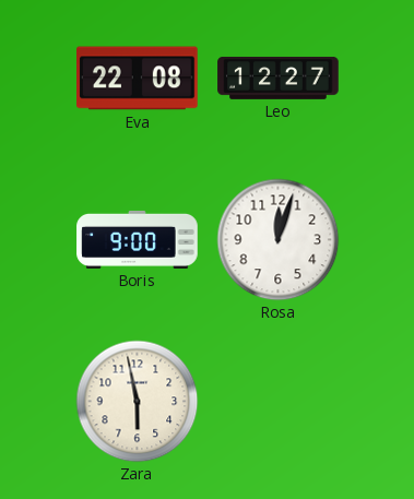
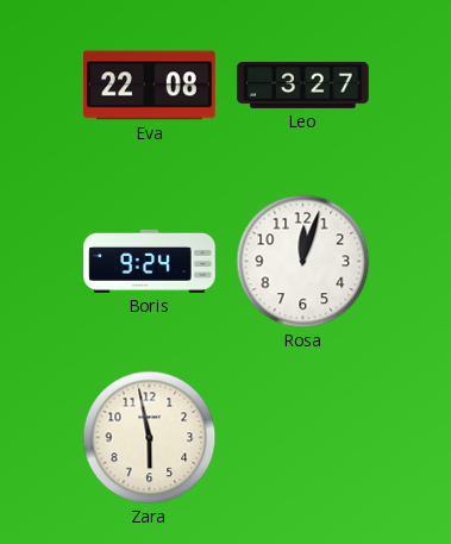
Leo: 12:27 -> 3:27
Boris: 9:00 -> 9:24
